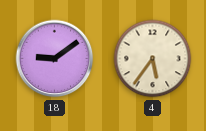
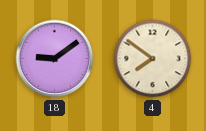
4: 5:36 -> 7:51
